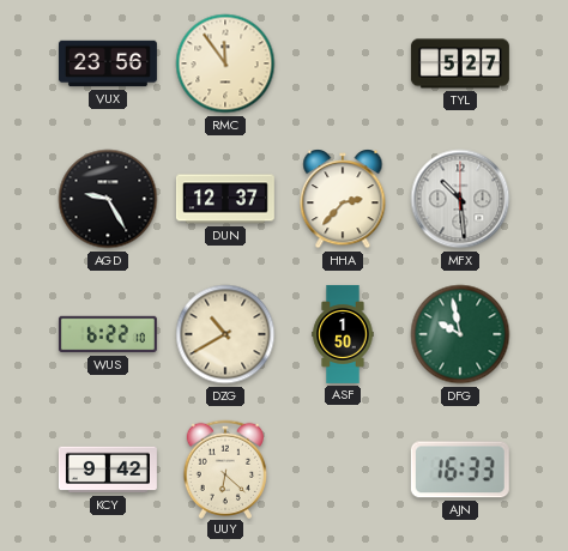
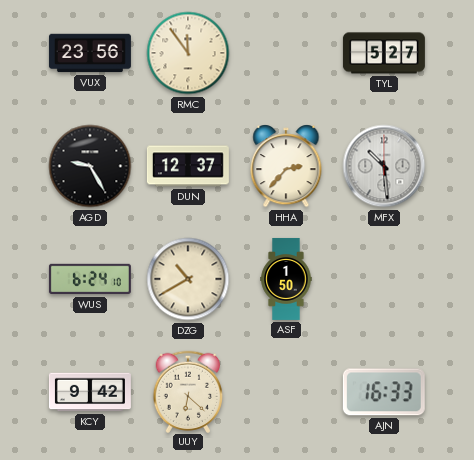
WUS: 6:22 -> 6:24
DFG: 9:58 -> none
